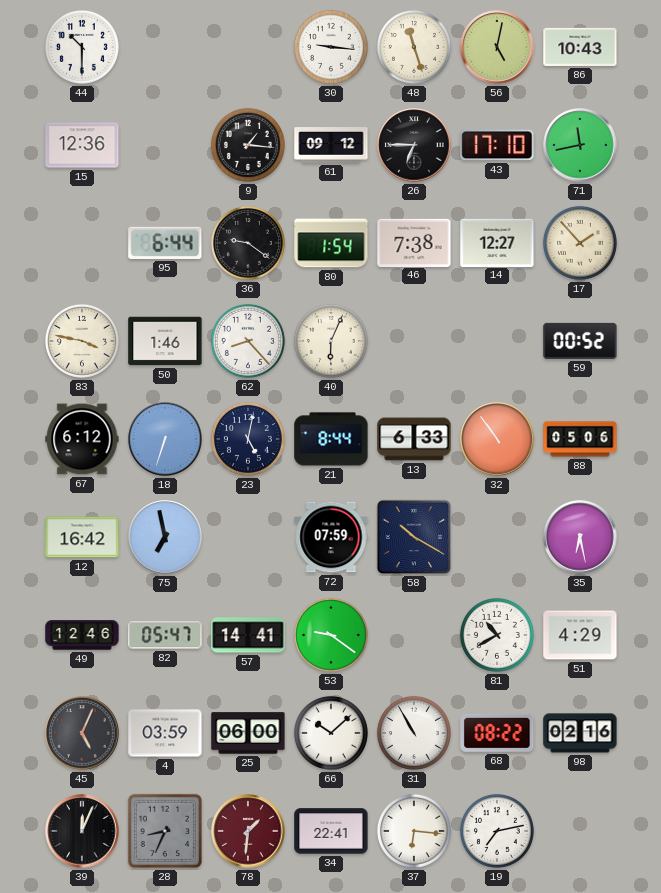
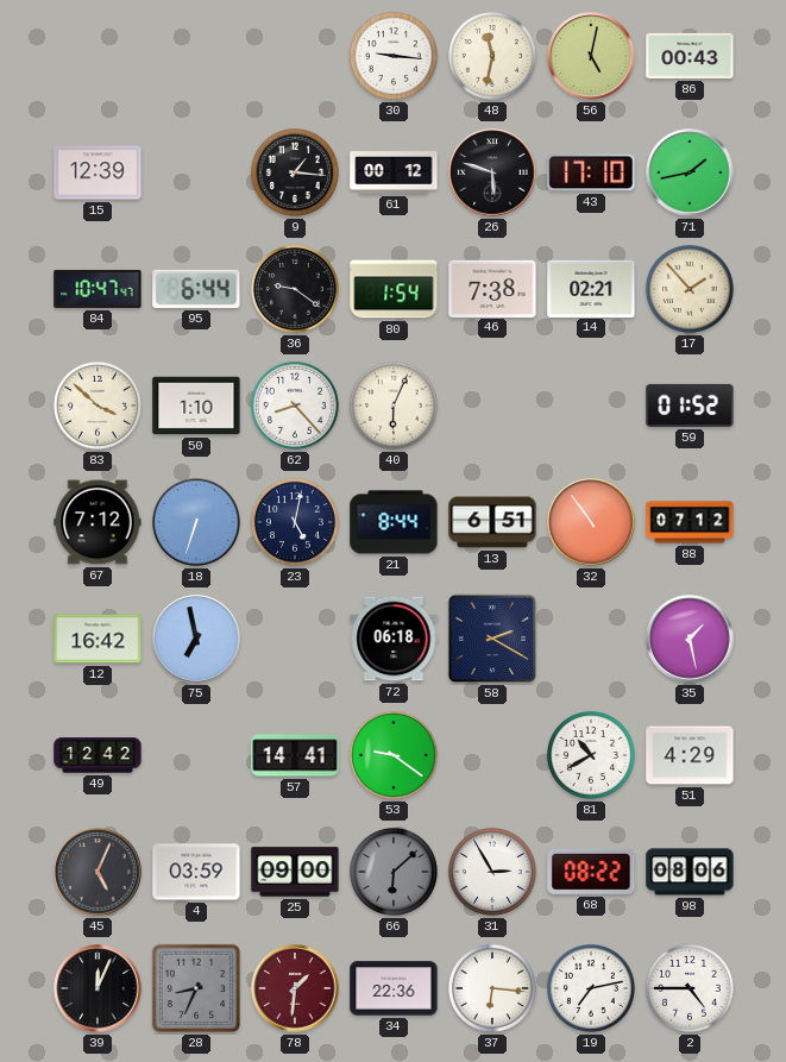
44: 10:30 -> none
48: 11:27 -> 11:32
86: 10:43 -> 00:43
15: 12:36 -> 12:39
61: 09:12 -> 00:12
26: 6:45 -> 5:48
71: 11:43 -> 1:43
84: none -> 10:47
14: 12:27 -> 02:21
83: 3:47 -> 3:52
50: 1:46 -> 1:10
59: 00:52 -> 01:52
67: 6:12 -> 7:12
13: 6:33 -> 6:51
88: 05:06 -> 07:12
72: 07:59 -> 06:18
58: 10:20 -> 2:20
35: 6:28 -> 1:28
49: 12:46 -> 12:42
82: 05:47 -> none
25: 06:00 -> 09:00
66: 10:08 -> 6:08
66 dial: white -> grey
31: 10:55 -> 2:55
98: 02:16 -> 08:06
34: 22:41 -> 22:36
2: none -> 4:45
